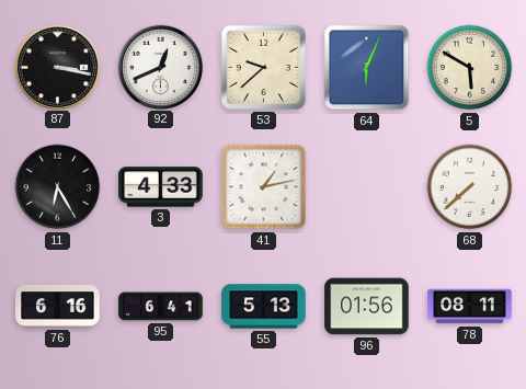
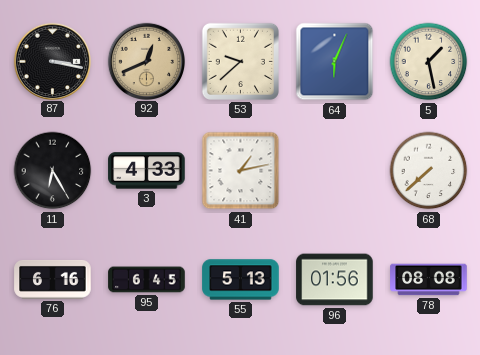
92 dial: white -> champagne
5: 5:50 -> 1:28
95: 6:41 -> 6:45
78: 08:11 -> 08:08
